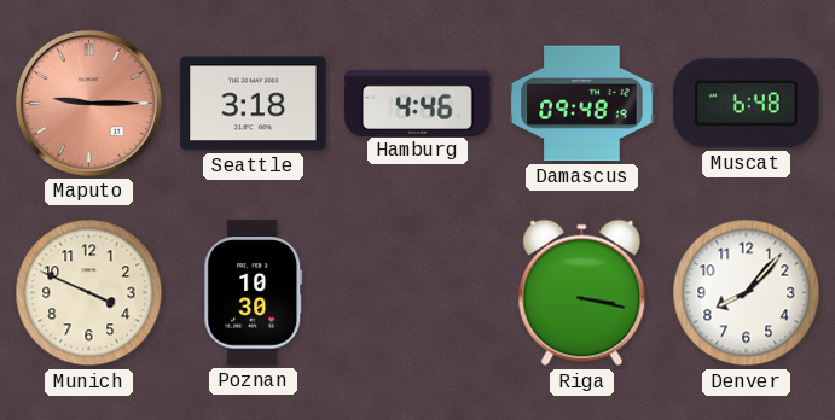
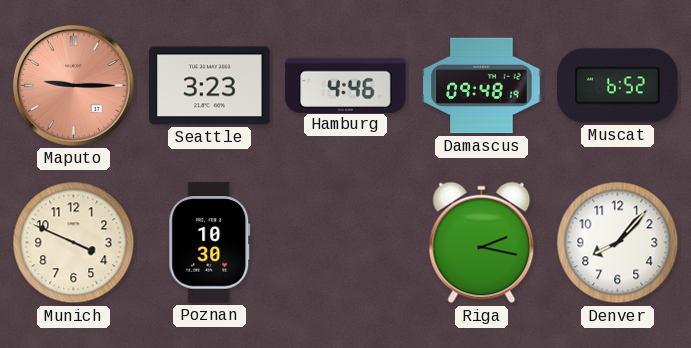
Seattle: 3:18 -> 3:23
Muscat: 6:48 -> 6:52
Riga: 3:17 -> 2:17
